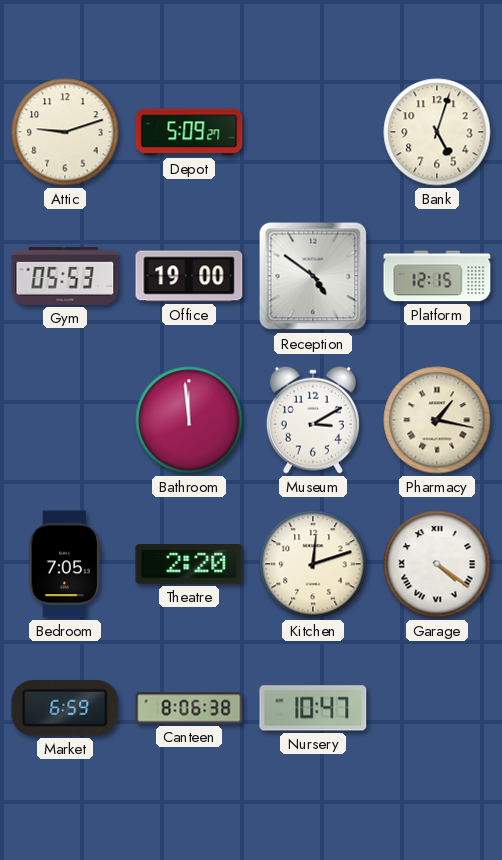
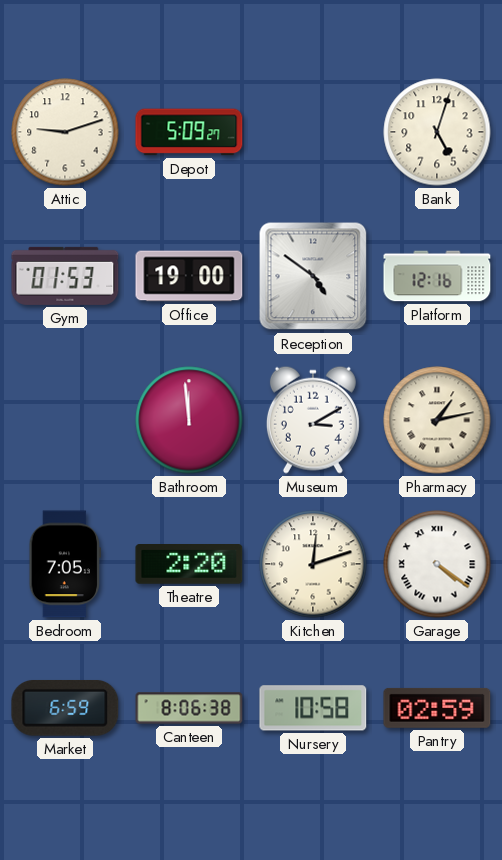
Gym: 05:53 -> 01:53
Platform: 12:15 -> 12:16
Pharmacy: 1:17 -> 1:13
Nursery: 10:47 -> 10:58
Pantry: none -> 02:59
